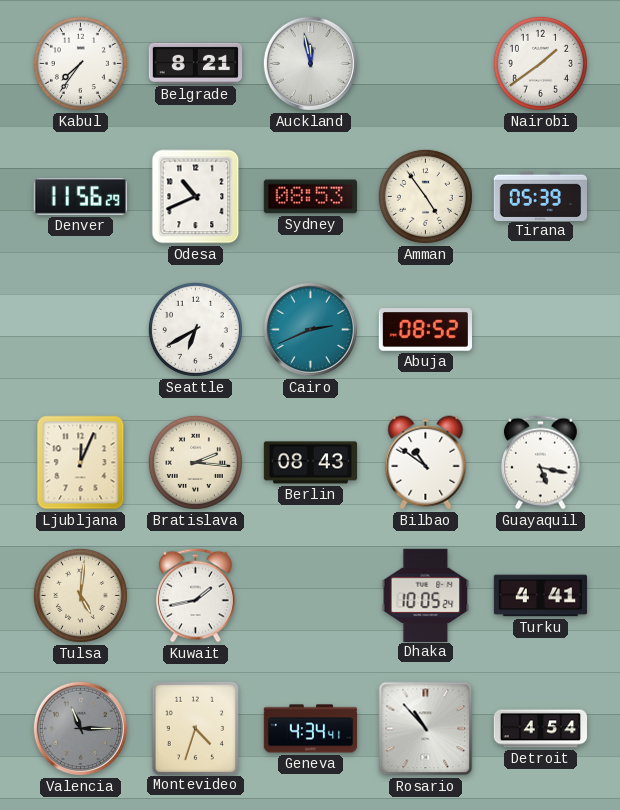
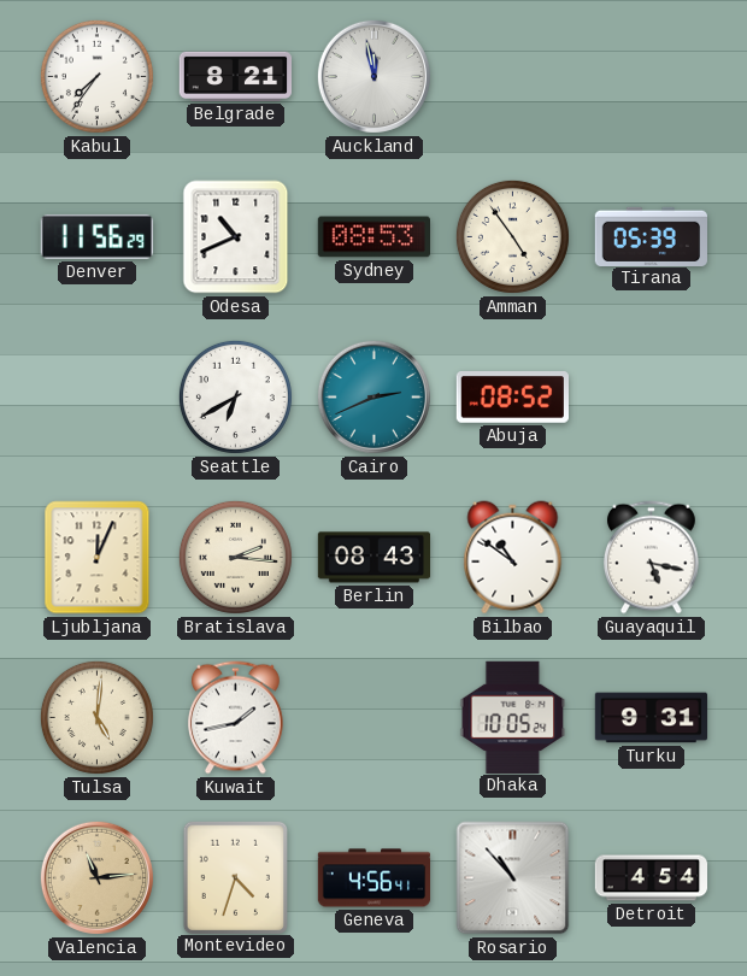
Nairobi: 1:39 -> none
Turku: 4:41 -> 9:31
Valencia: 11:15 -> 11:14
Valencia dial: grey -> champagne
Geneva: 4:34 -> 4:56
